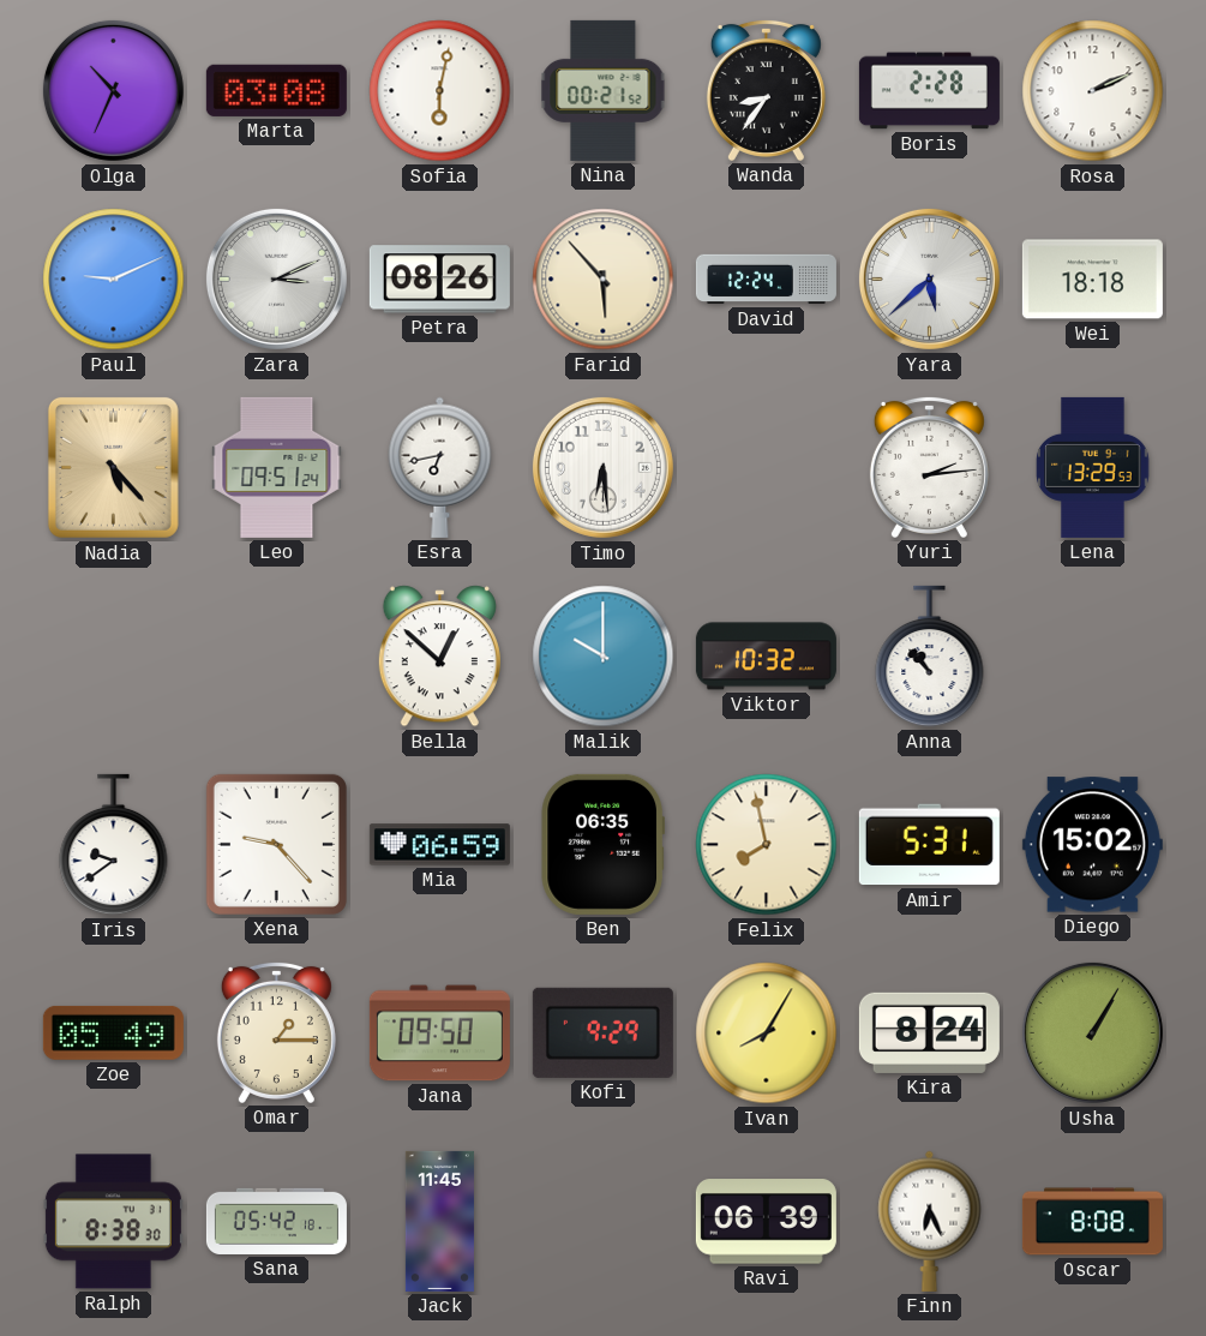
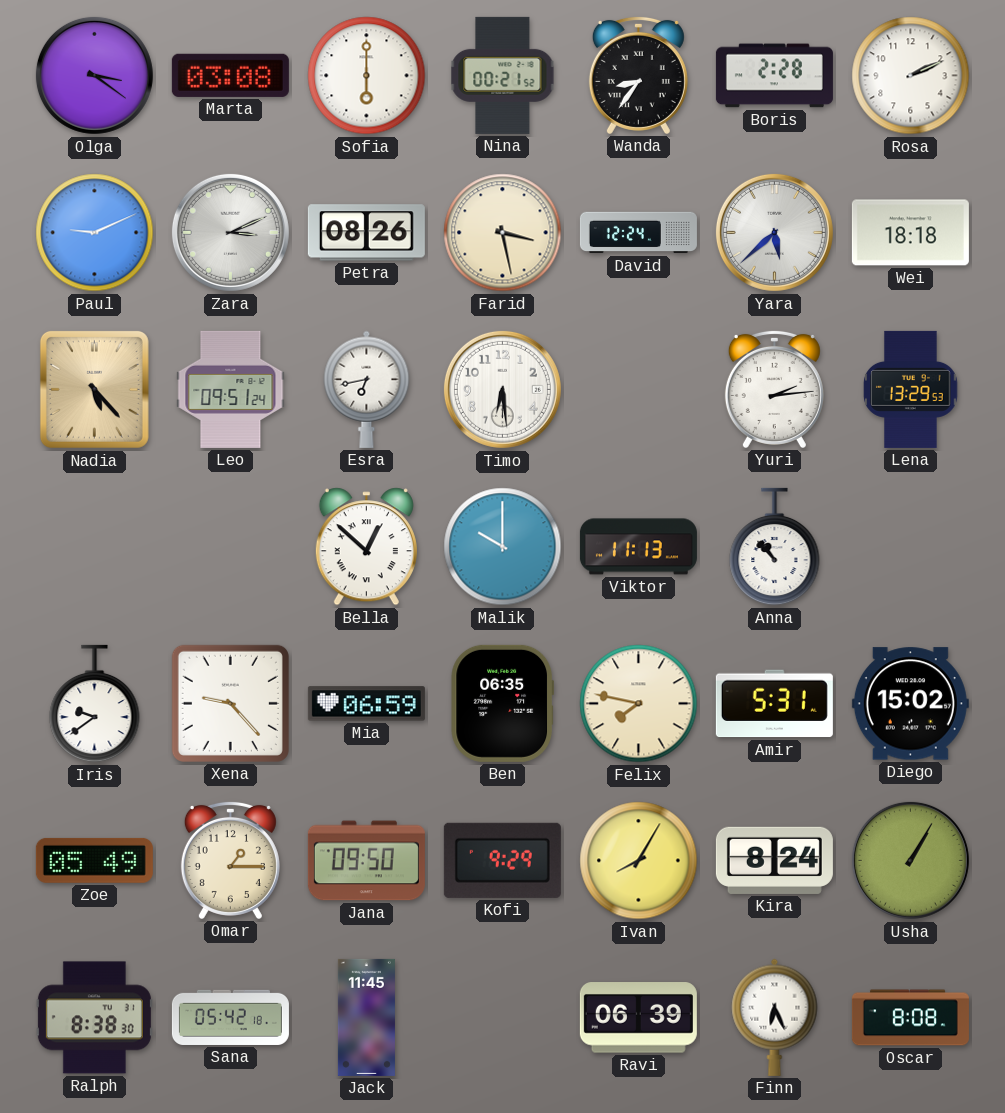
Olga: 10:34 -> 3:21
Sofia: 6:02 -> 6:00
Farid: 5:53 -> 3:28
Viktor: 10:32 -> 11:13
Felix: 7:58 -> 7:47
